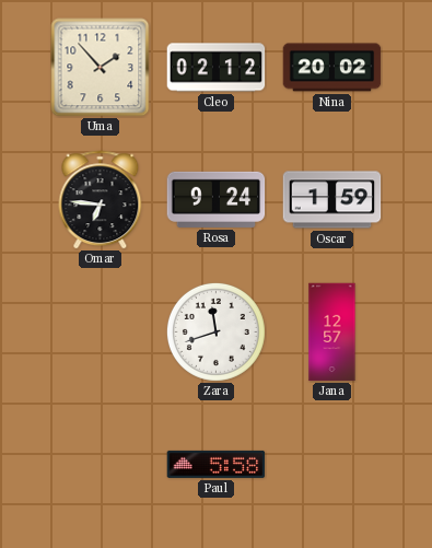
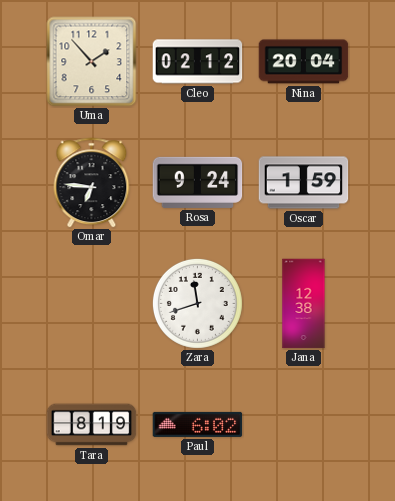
Nina: 20:02 -> 20:04
Jana: 12:57 -> 12:38
Tara: none -> 8:19
Paul: 5:58 -> 6:02
